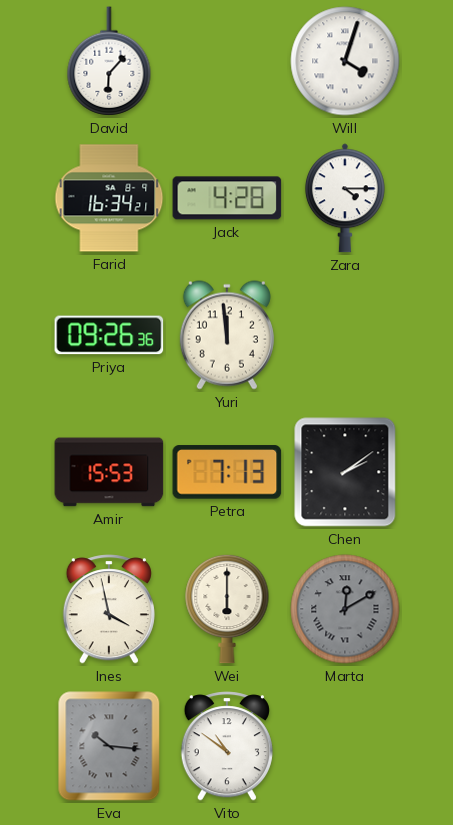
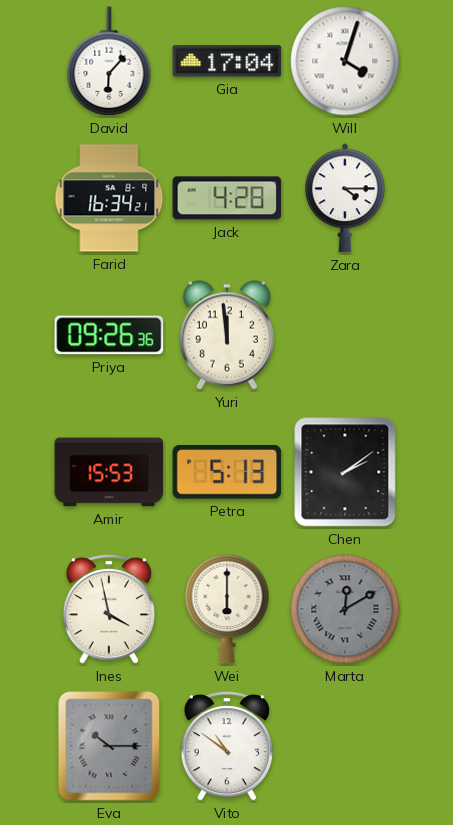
Gia: none -> 17:04
Petra: 7:13 -> 5:13
Eva: 10:16 -> 10:15
